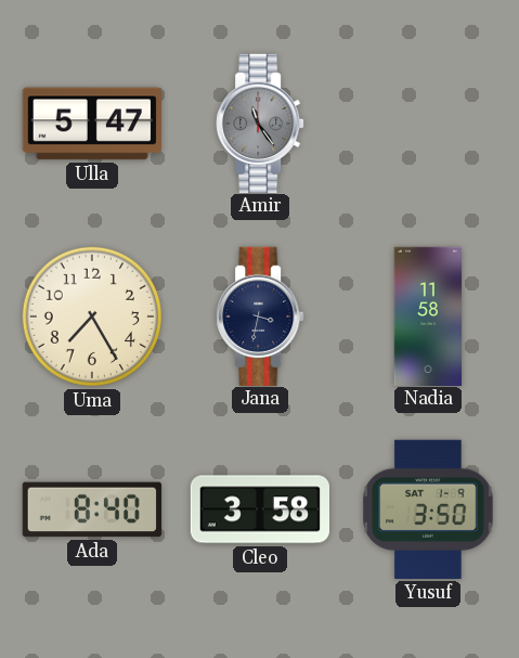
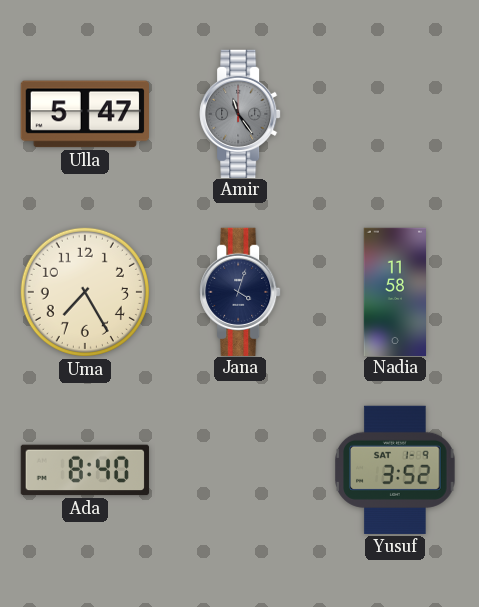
Jana: 3:32 -> 4:03
Cleo: 3:58 -> none
Yusuf: 3:50 -> 3:52
